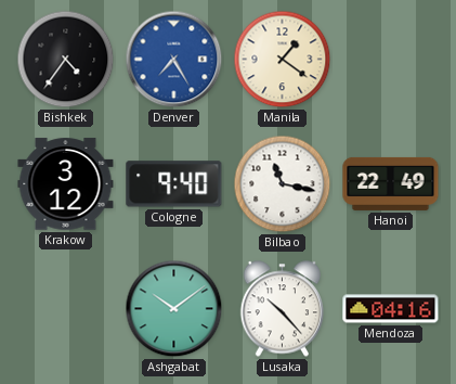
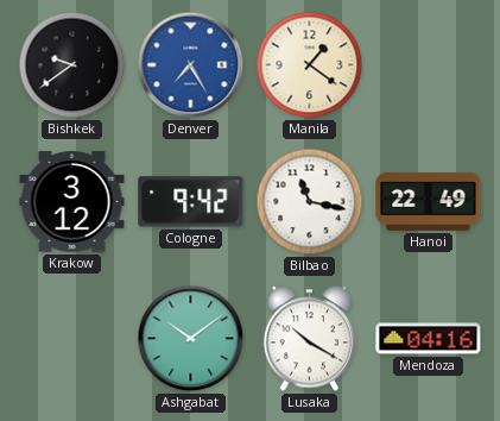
Bishkek: 4:36 -> 9:39
Cologne: 9:40 -> 9:42
Lusaka: 10:23 -> 10:20
